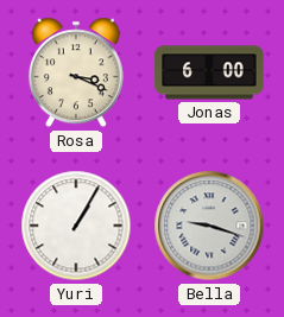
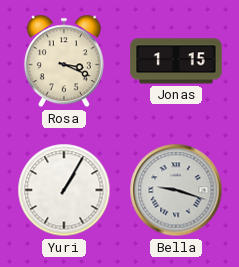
Jonas: 6:00 -> 1:15
